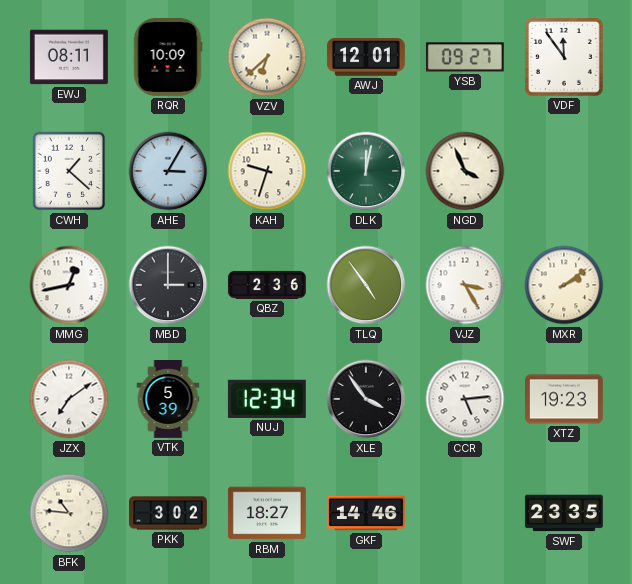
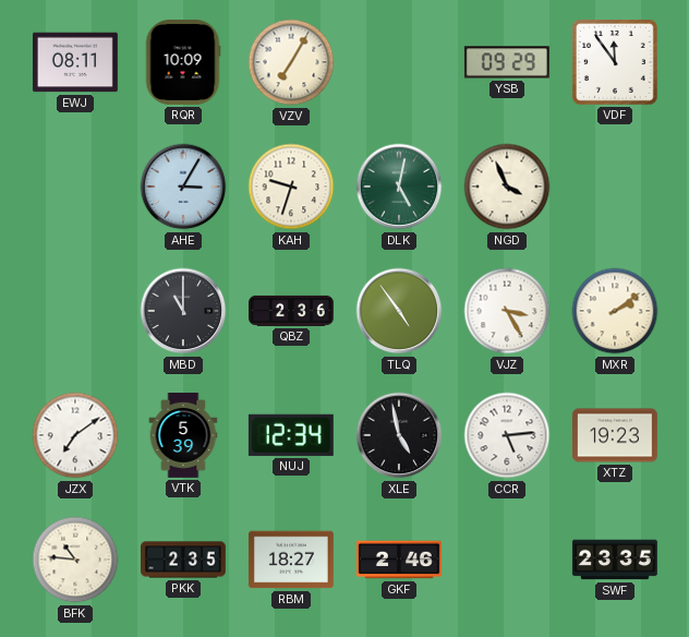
VZV: 6:38 -> 7:05
AWJ: 12:01 -> none
YSB: 09:27 -> 09:29
CWH: 1:22 -> none
DLK: 12:02 -> 5:02
MMG: 12:43 -> none
MBD: 3:00 -> 11:00
XLE: 3:54 -> 4:58
PKK: 3:02 -> 2:35
GKF: 14:46 -> 2:46
